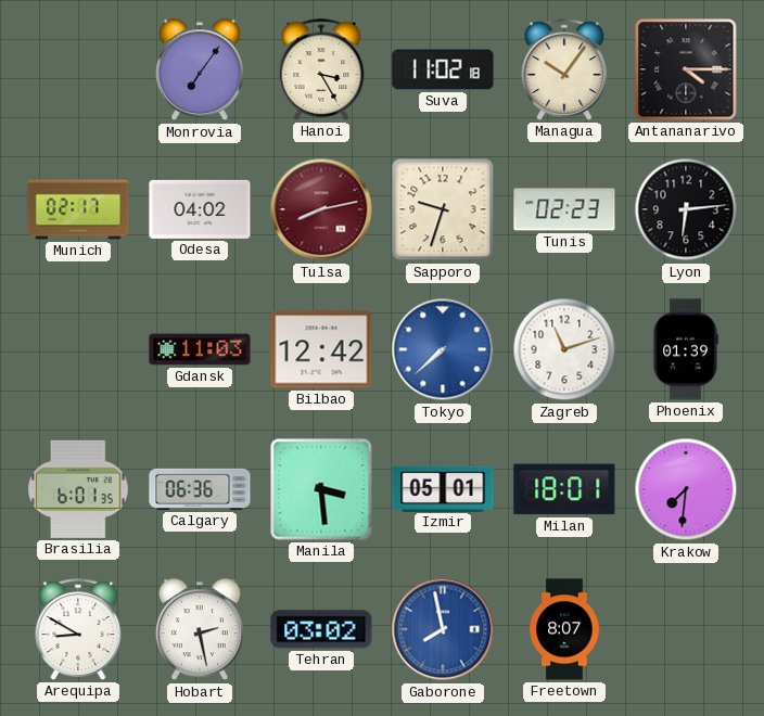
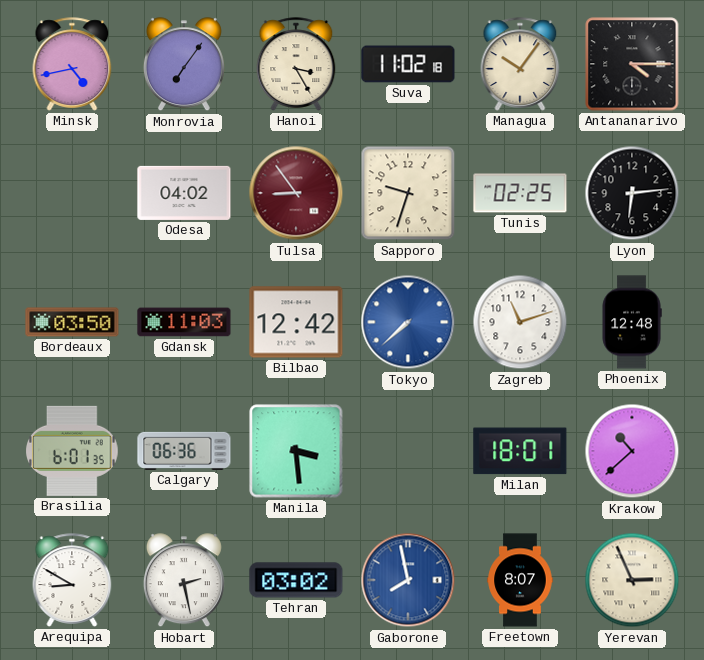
Minsk: none -> 4:43
Munich: 02:17 -> none
Tulsa: 8:13 -> 8:54
Tunis: 02:23 -> 02:25
Bordeaux: none -> 03:50
Phoenix: 01:39 -> 12:48
Izmir: 05:01 -> none
Krakow: 7:31 -> 10:38
Yerevan: none -> 2:56
